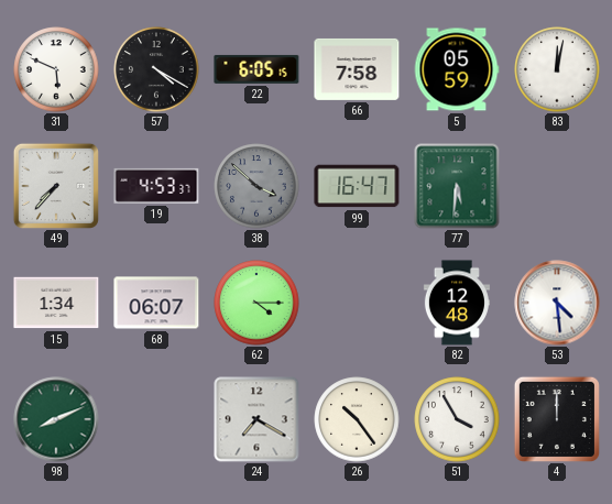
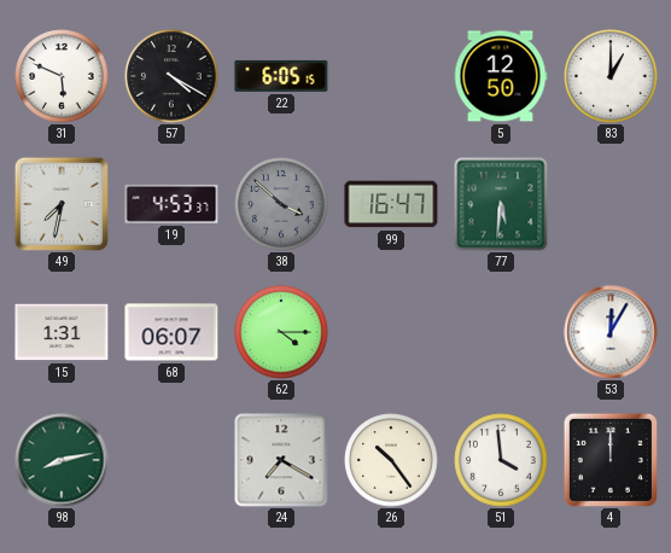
66: 7:58 -> none
5: 05:59 -> 12:50
83: 12:02 -> 1:00
49: 7:37 -> 7:32
15: 1:34 -> 1:31
82: 12:48 -> none
53: 4:29 -> 12:05
98: 8:11 -> 8:13
51: 3:55 -> 3:59
